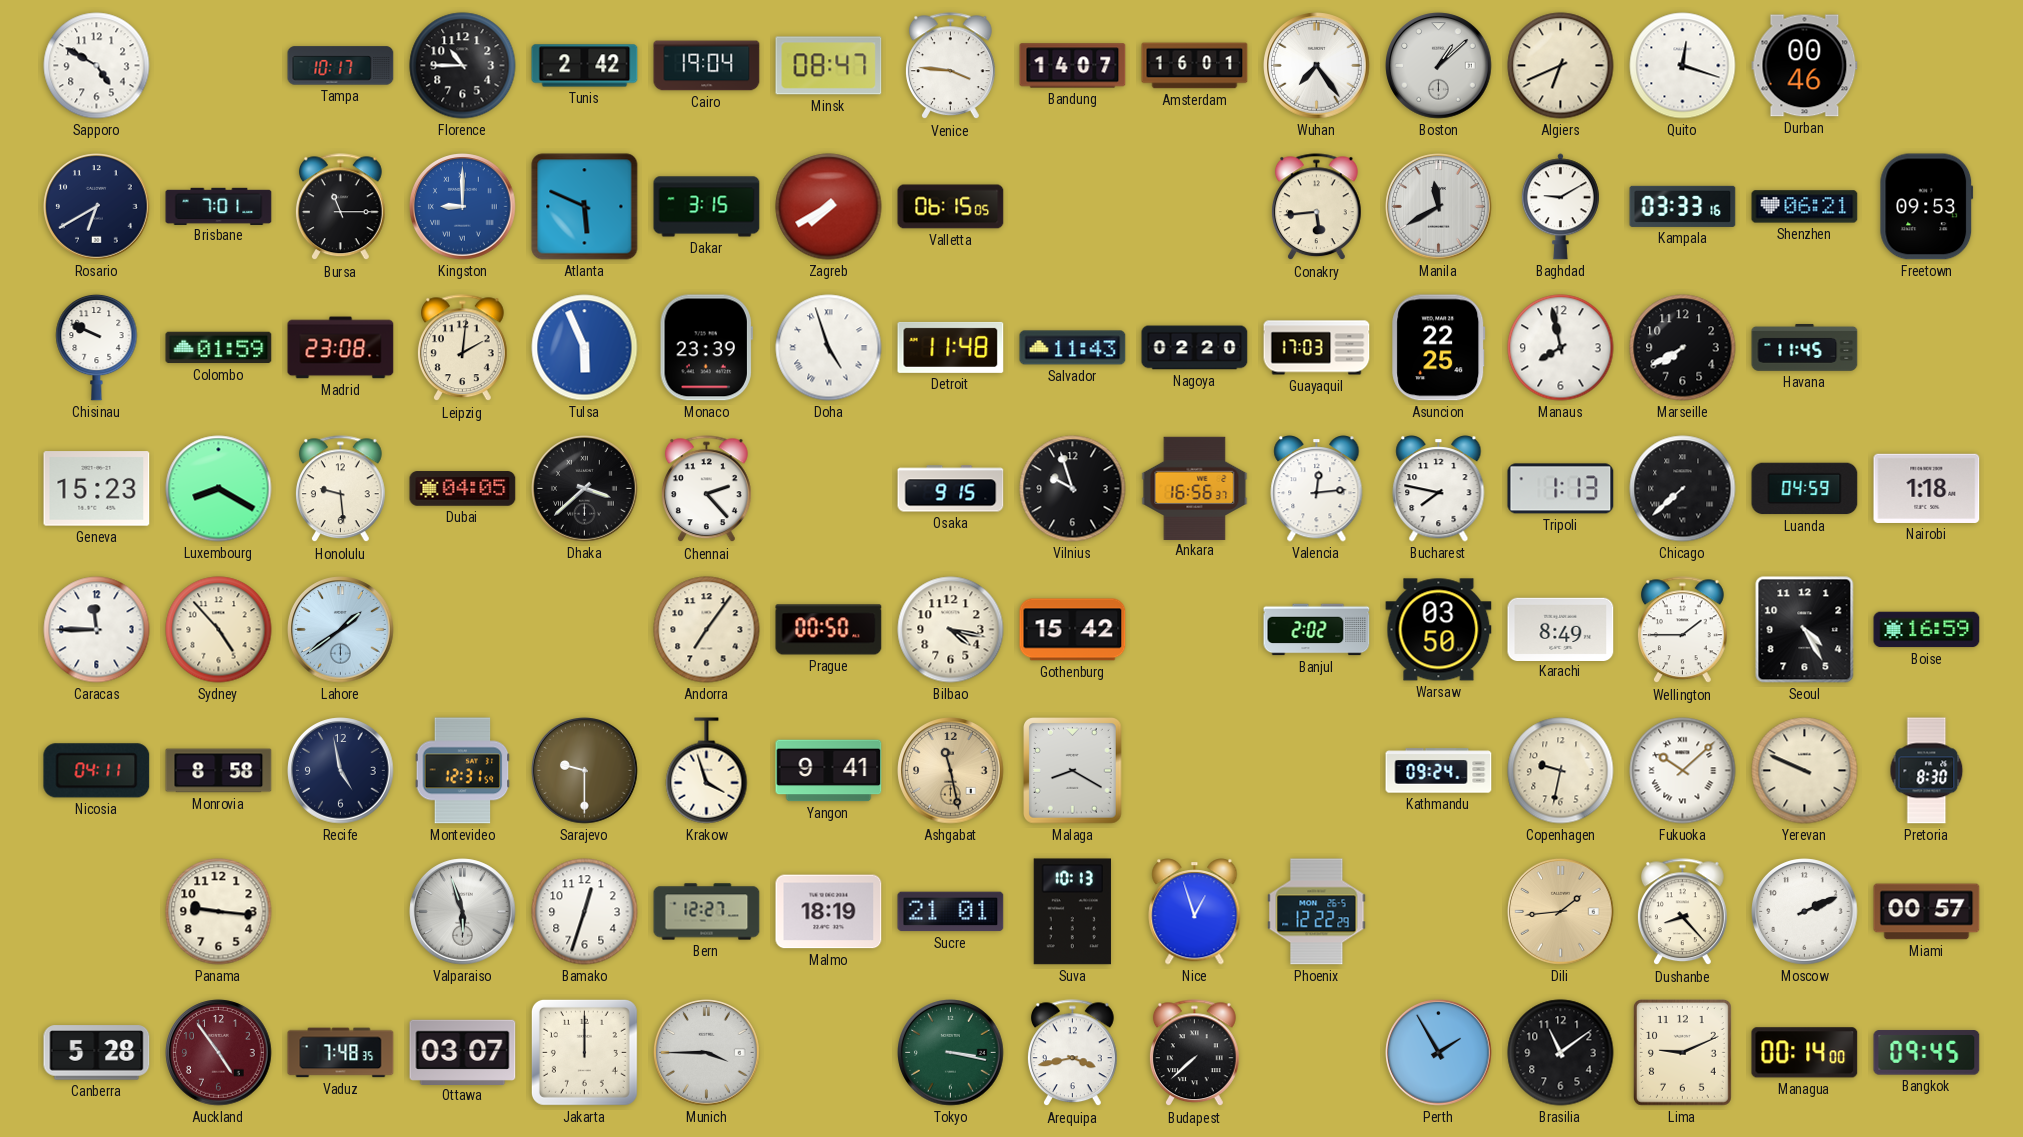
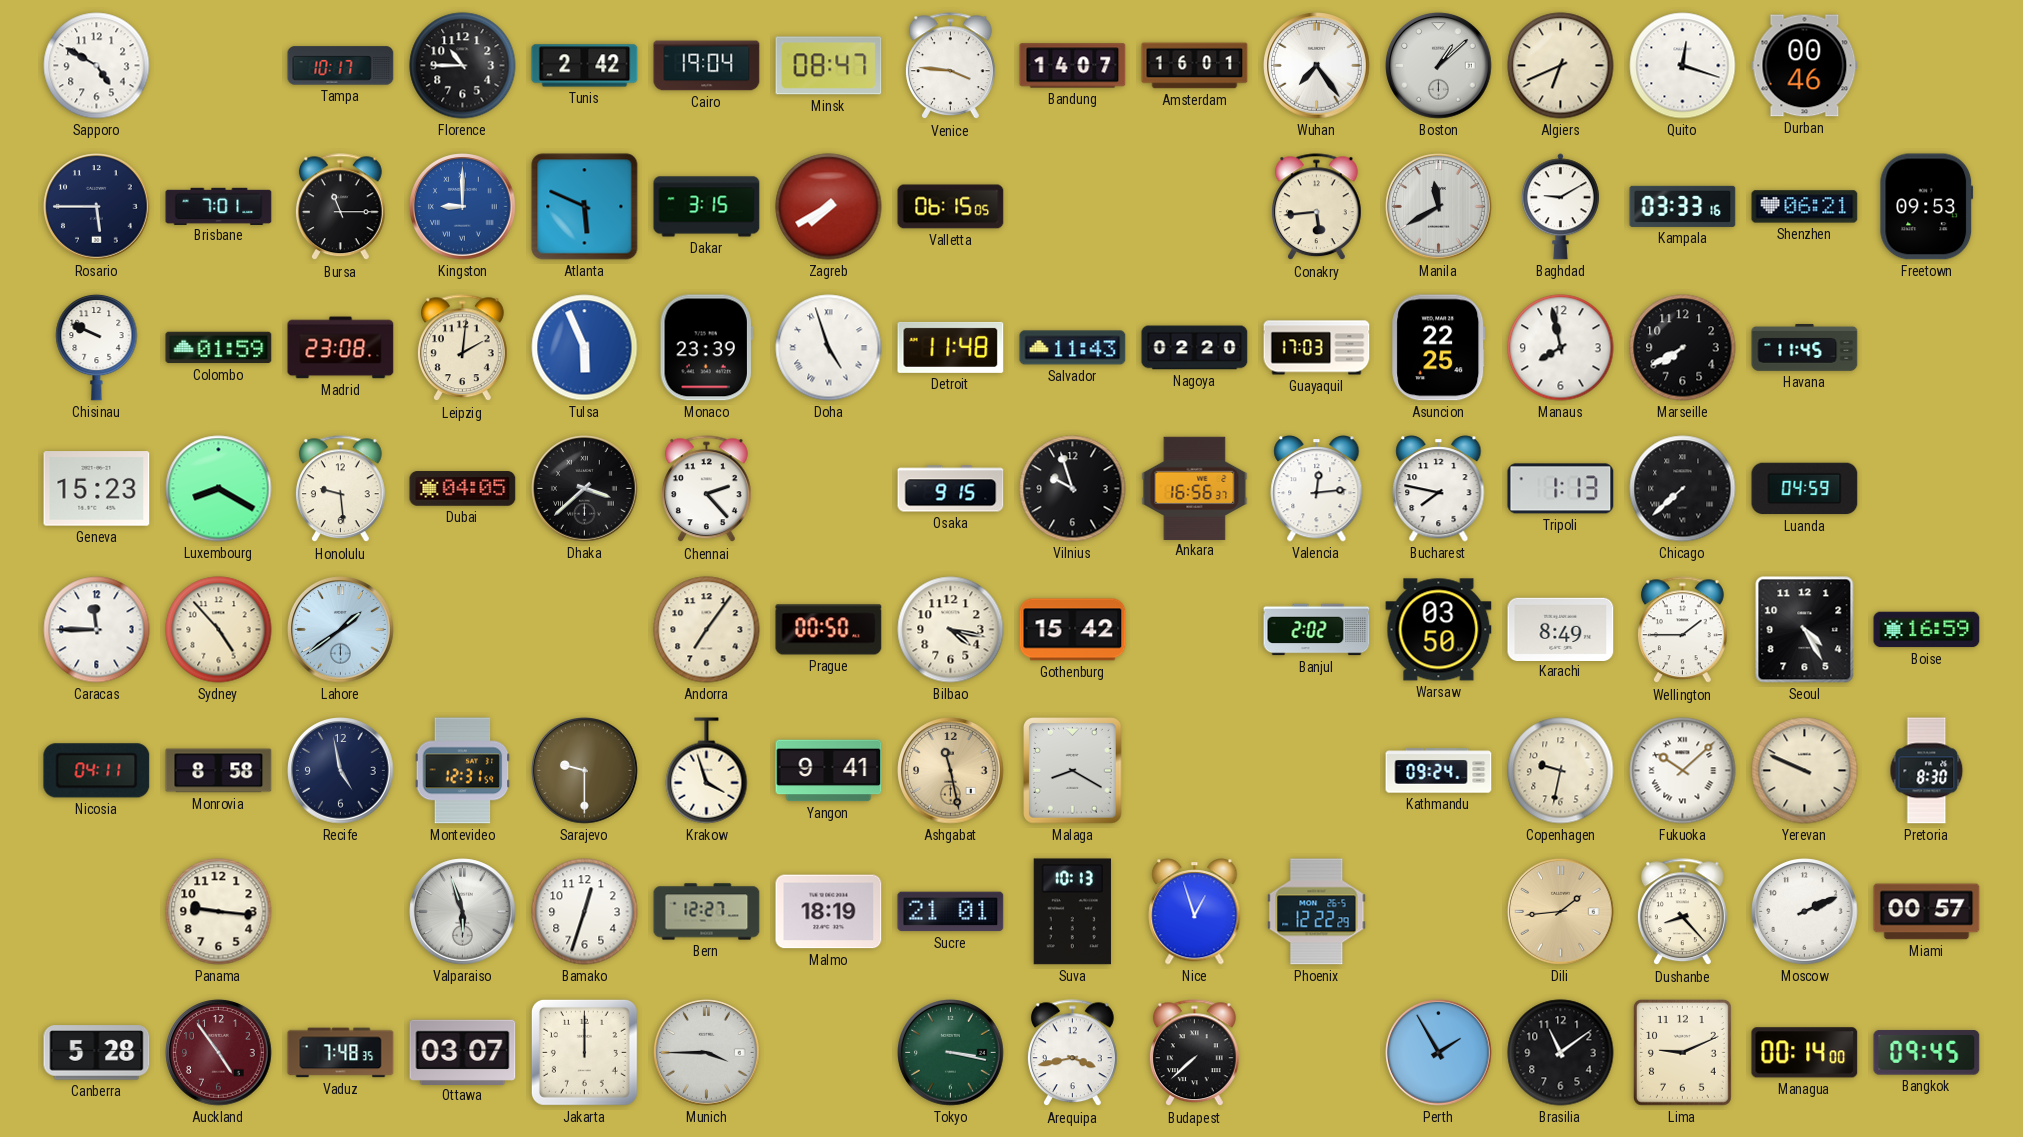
Rosario: 6:40 -> 5:45
Nairobi: 1:18 -> none
